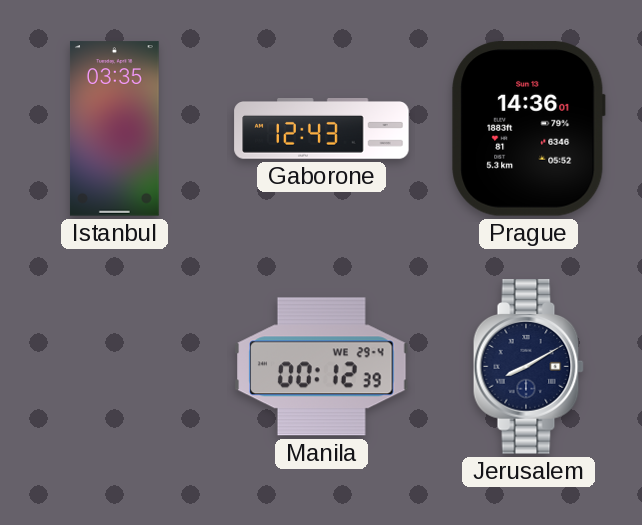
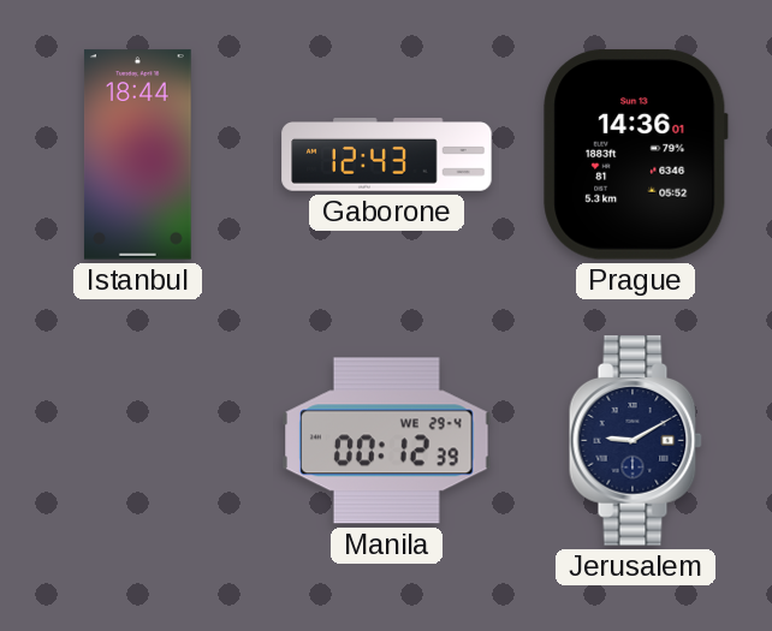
Istanbul: 03:35 -> 18:44
Jerusalem: 8:10 -> 9:10
